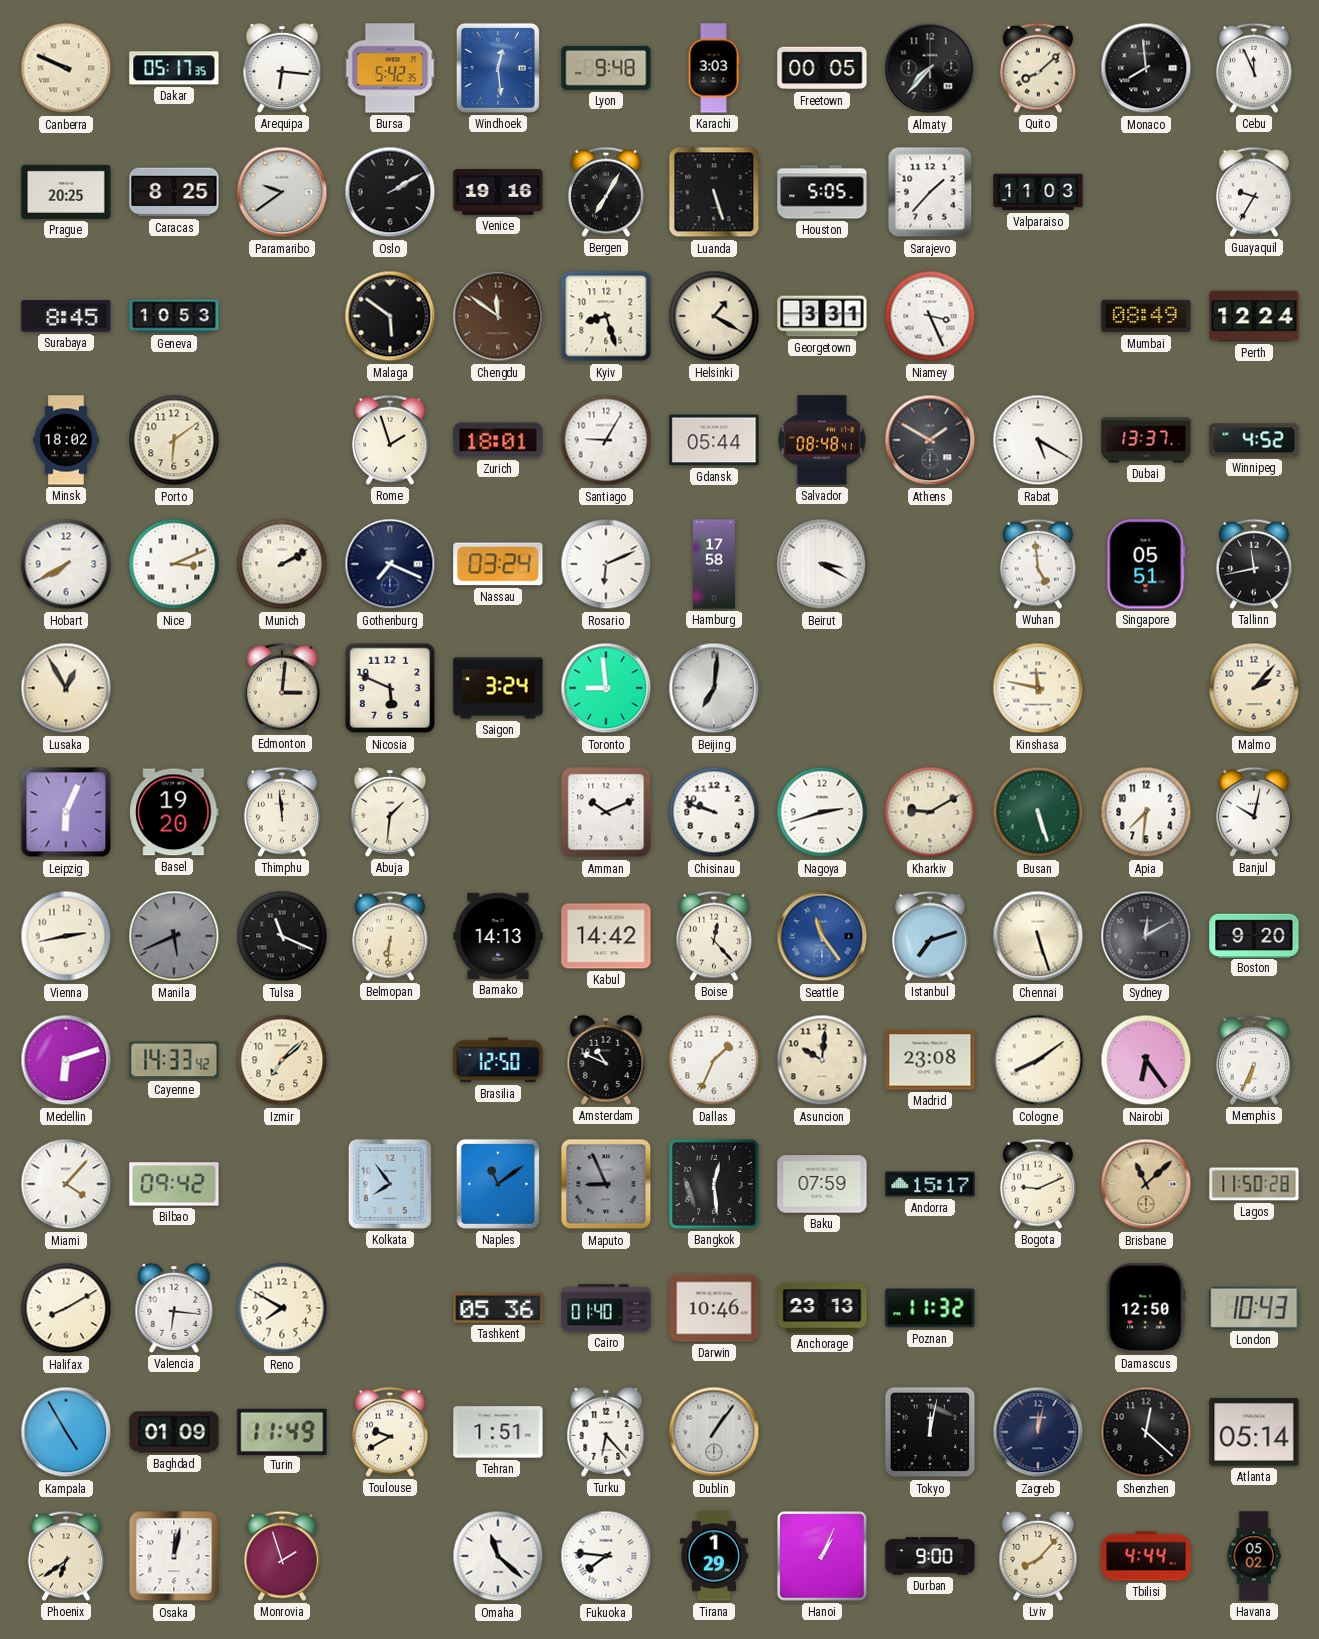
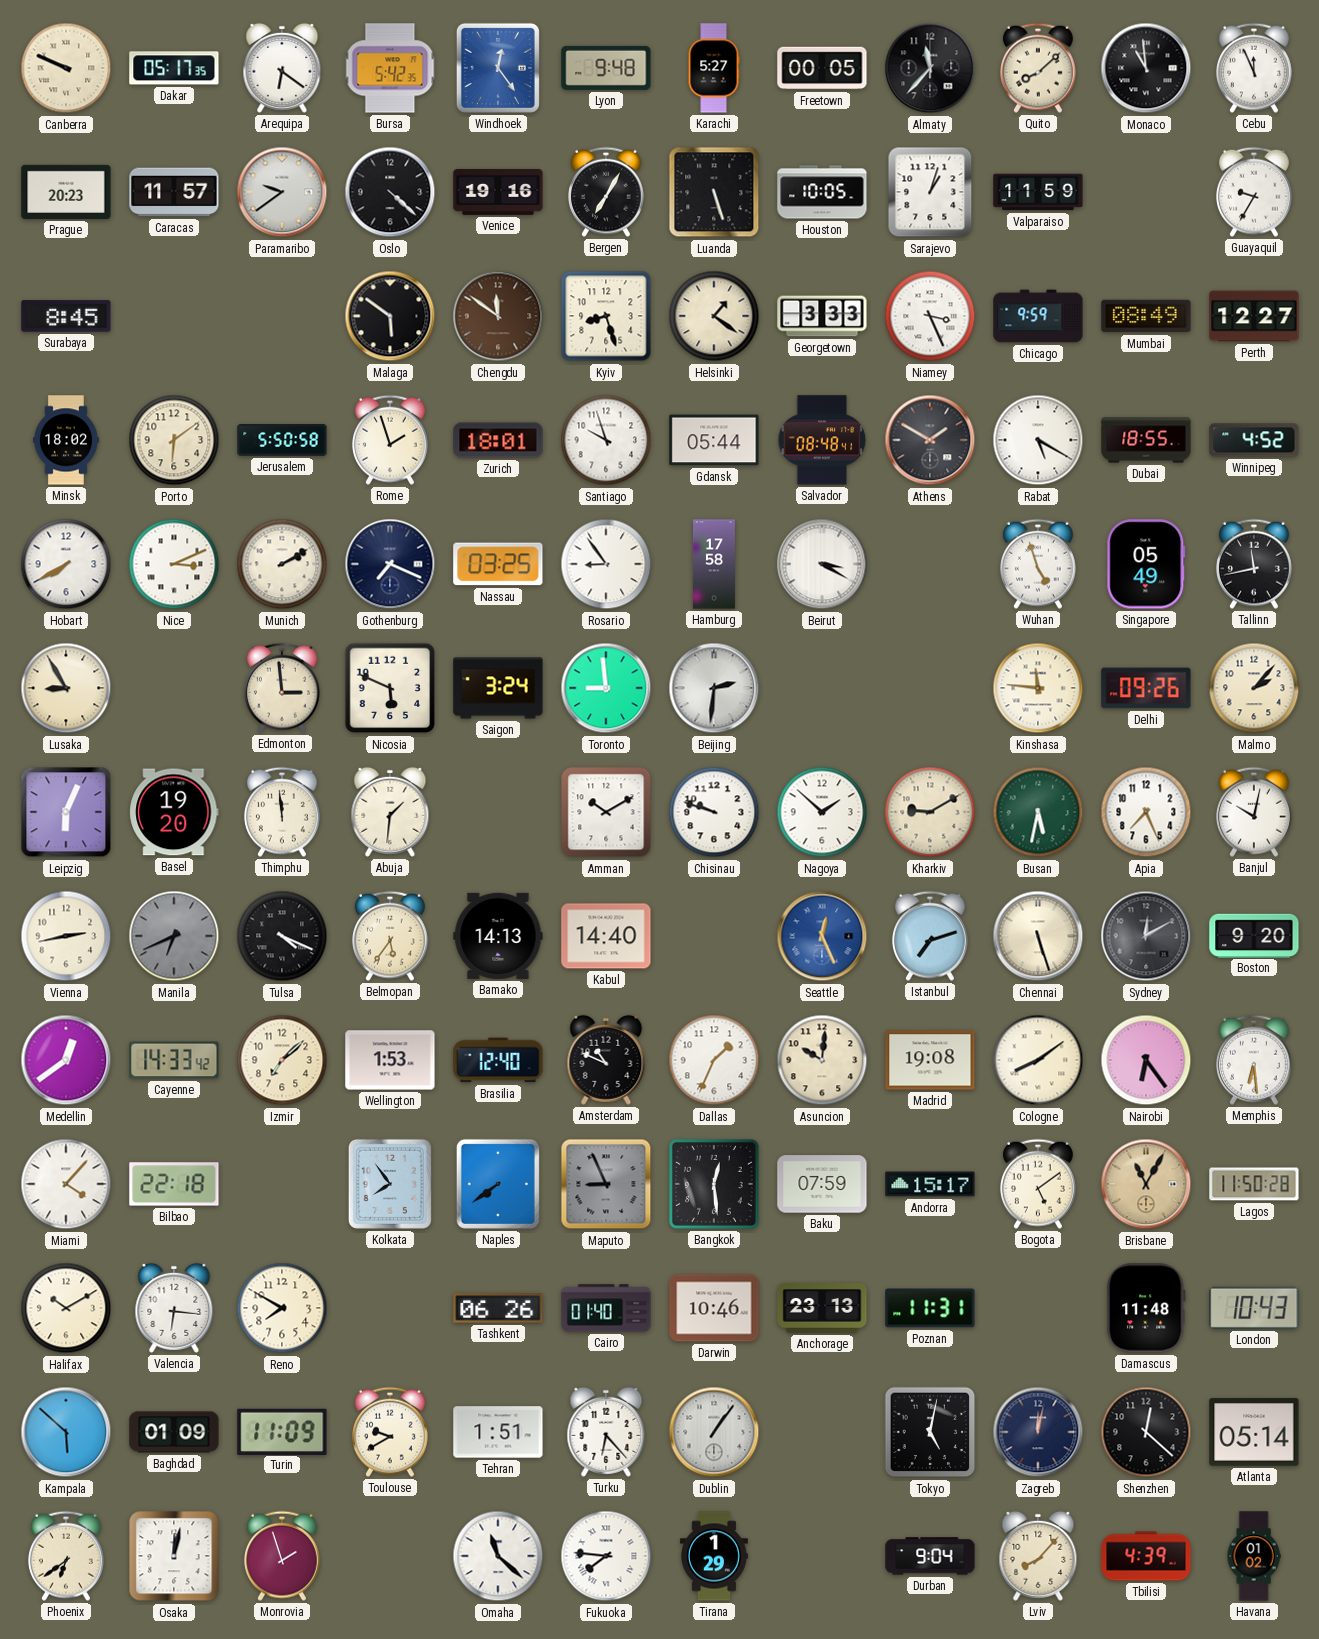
Arequipa: 6:16 -> 6:21
Windhoek: 12:29 -> 12:24
Karachi: 3:03 -> 5:27
Almaty: 7:37 -> 11:37
Monaco: 7:59 -> 10:59
Prague: 20:25 -> 20:23
Caracas: 8:25 -> 11:57
Oslo: 2:10 -> 4:22
Houston: 5:05 -> 10:05
Sarajevo: 1:37 -> 1:03
Valparaiso: 11:03 -> 11:59
Geneva: 10:53 -> none
Helsinki: 1:20 -> 1:21
Georgetown: 3:31 -> 3:33
Chicago: none -> 9:59
Perth: 12:24 -> 12:27
Jerusalem: none -> 5:50
Santiago: 9:05 -> 9:57
Dubai: 13:37 -> 18:55
Nassau: 03:24 -> 03:25
Rosario: 6:11 -> 8:54
Wuhan: 4:59 -> 4:57
Singapore: 05:51 -> 05:49
Lusaka: 12:55 -> 8:55
Edmonton: 3:01 -> 2:59
Beijing: 7:01 -> 2:31
Kinshasa: 11:47 -> 11:46
Delhi: none -> 09:26
Amman: 10:11 -> 10:10
Nagoya: 2:42 -> 1:52
Busan: 5:27 -> 5:32
Apia: 7:31 -> 7:26
Manila: 5:41 -> 6:41
Tulsa: 11:19 -> 4:19
Belmopan: 6:31 -> 5:36
Kabul: 14:42 -> 14:40
Boise: 12:23 -> none
Seattle: 11:24 -> 12:26
Medellin: 6:12 -> 12:39
Wellington: none -> 1:53
Brasilia: 12:50 -> 12:40
Madrid: 23:08 -> 19:08
Memphis: 6:34 -> 6:29
Bilbao: 09:42 -> 22:18
Naples: 11:09 -> 7:39
Bogota: 9:11 -> 5:09
Brisbane: 11:08 -> 11:05
Halifax: 8:10 -> 10:10
Tashkent: 05:36 -> 06:26
Poznan: 11:32 -> 11:31
Damascus: 12:50 -> 11:48
Kampala: 4:55 -> 5:52
Turin: 11:49 -> 11:09
Tokyo: 12:02 -> 5:02
Hanoi: 1:04 -> none
Durban: 9:00 -> 9:04
Tbilisi: 4:44 -> 4:39
Havana: 05:02 -> 01:02
